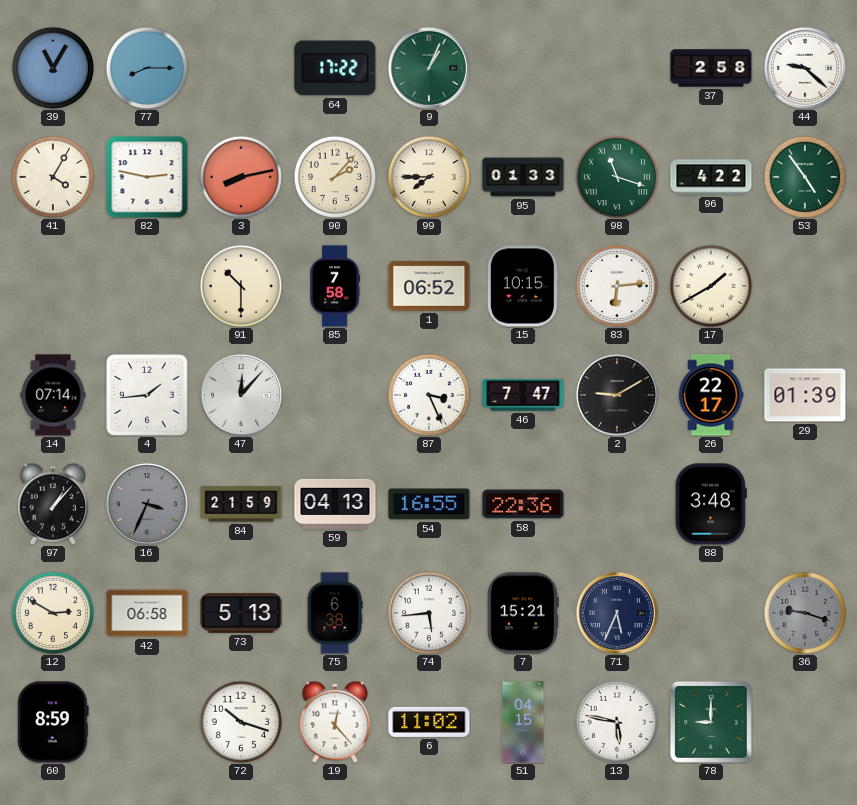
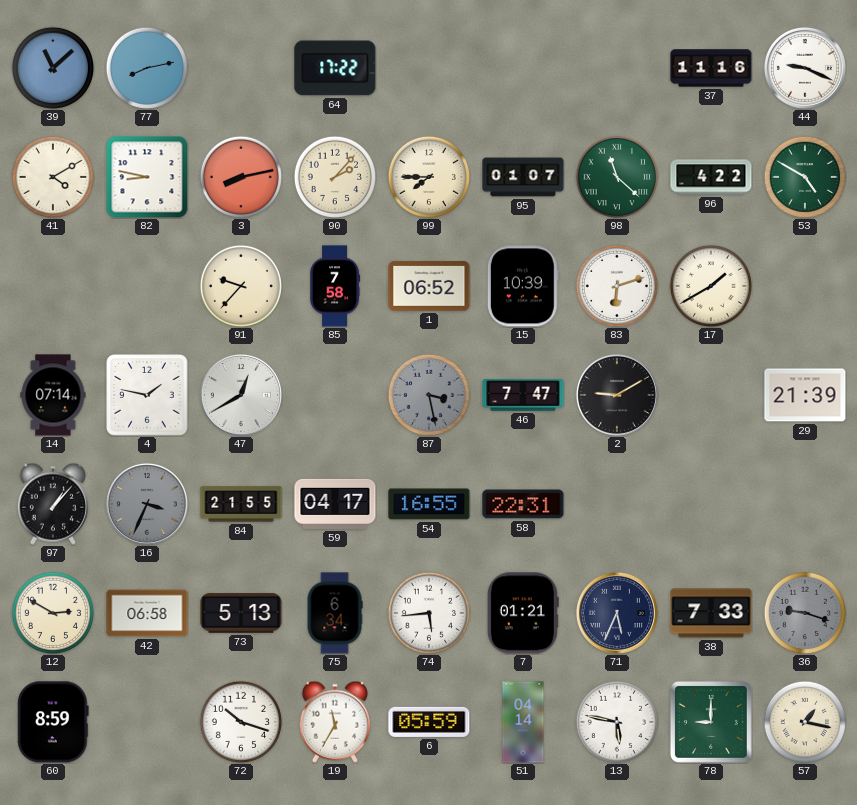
39: 11:05 -> 11:08
77: 8:15 -> 8:13
9: 1:04 -> none
37: 2:58 -> 11:16
44: 9:22 -> 9:19
41: 4:05 -> 4:10
82: 2:47 -> 8:47
95: 01:33 -> 01:07
98: 11:18 -> 11:22
53: 4:54 -> 4:50
91: 10:30 -> 9:37
15: 10:15 -> 10:39
83: 6:14 -> 6:12
4: 1:44 -> 1:47
47: 12:07 -> 12:40
87: 3:26 -> 3:28
87 dial: white -> grey
26: 22:17 -> none
29: 01:39 -> 21:39
84: 21:59 -> 21:55
59: 04:13 -> 04:17
58: 22:36 -> 22:31
88: 3:48 -> none
75: 6:38 -> 6:34
7: 15:21 -> 01:21
38: none -> 7:33
19: 12:23 -> 11:35
6: 11:02 -> 05:59
51: 04:15 -> 04:14
57: none -> 1:17
